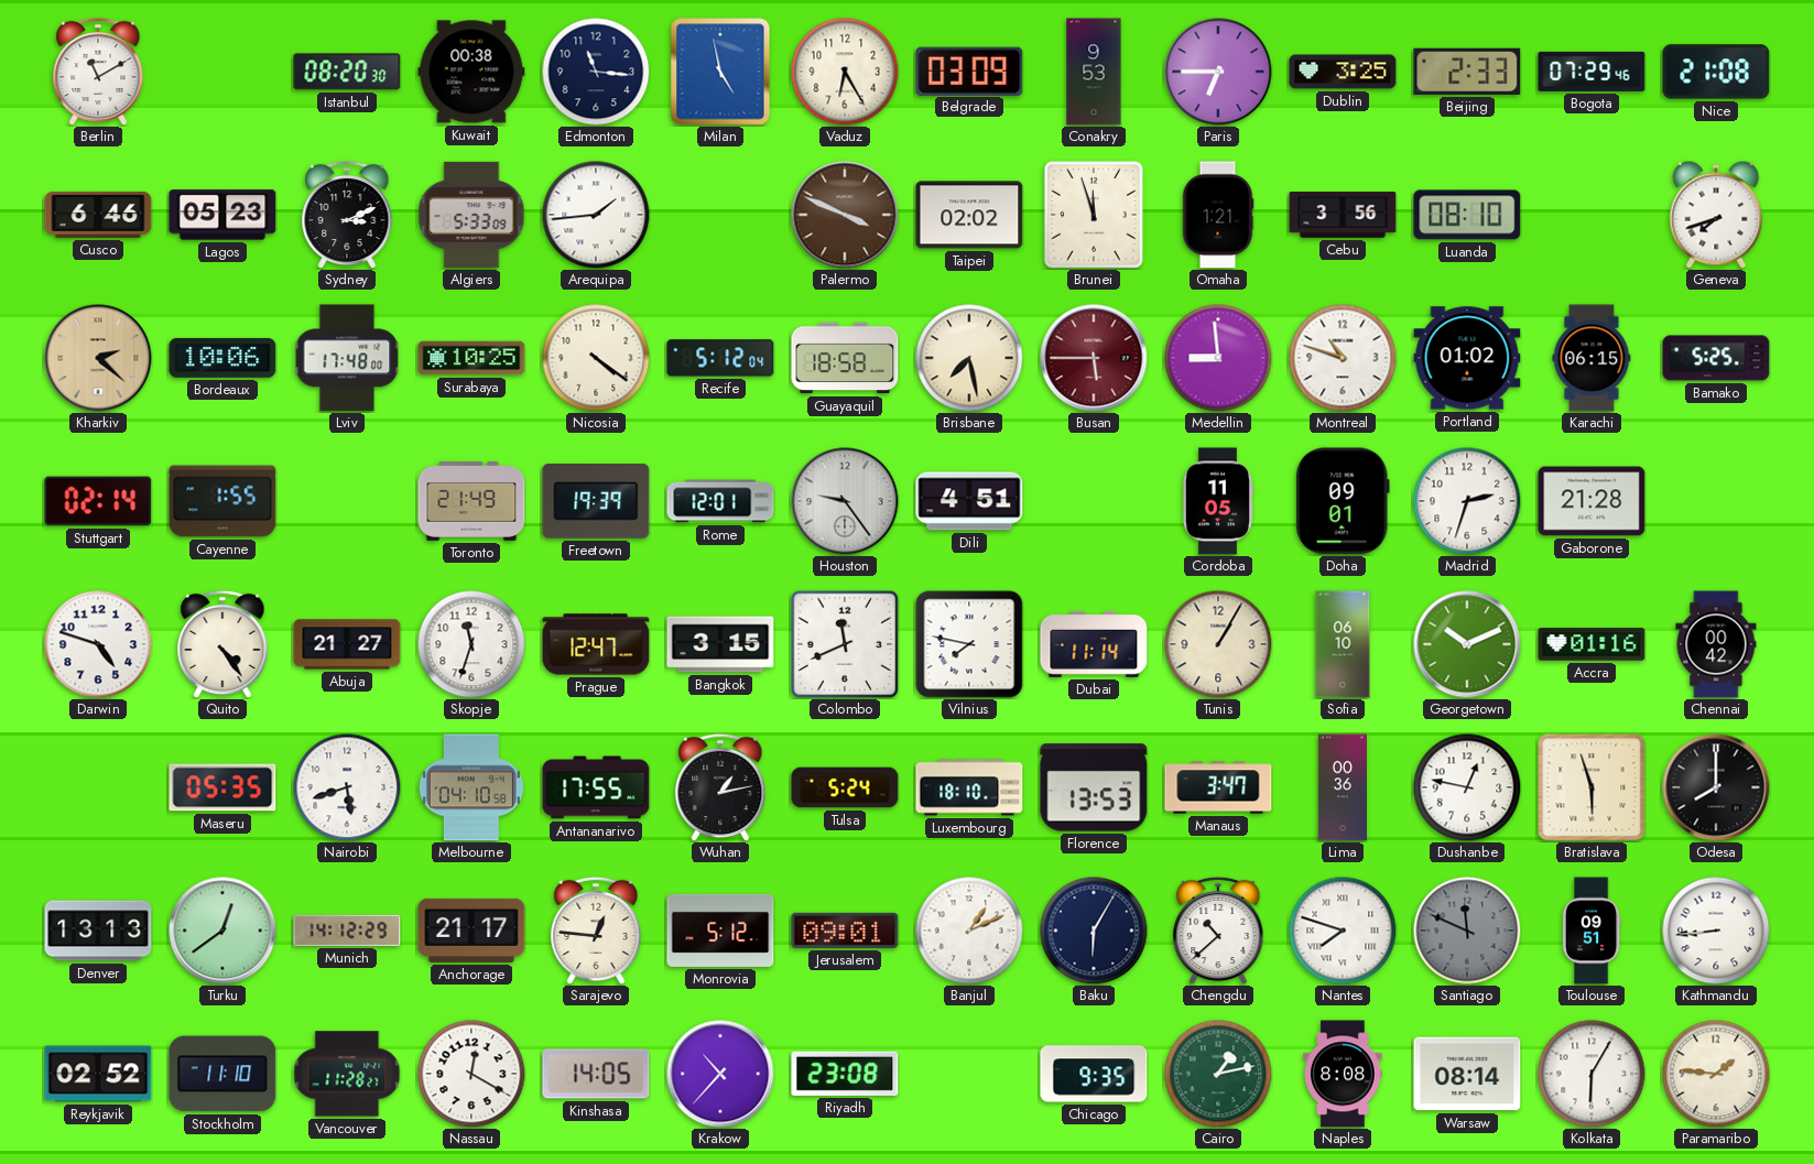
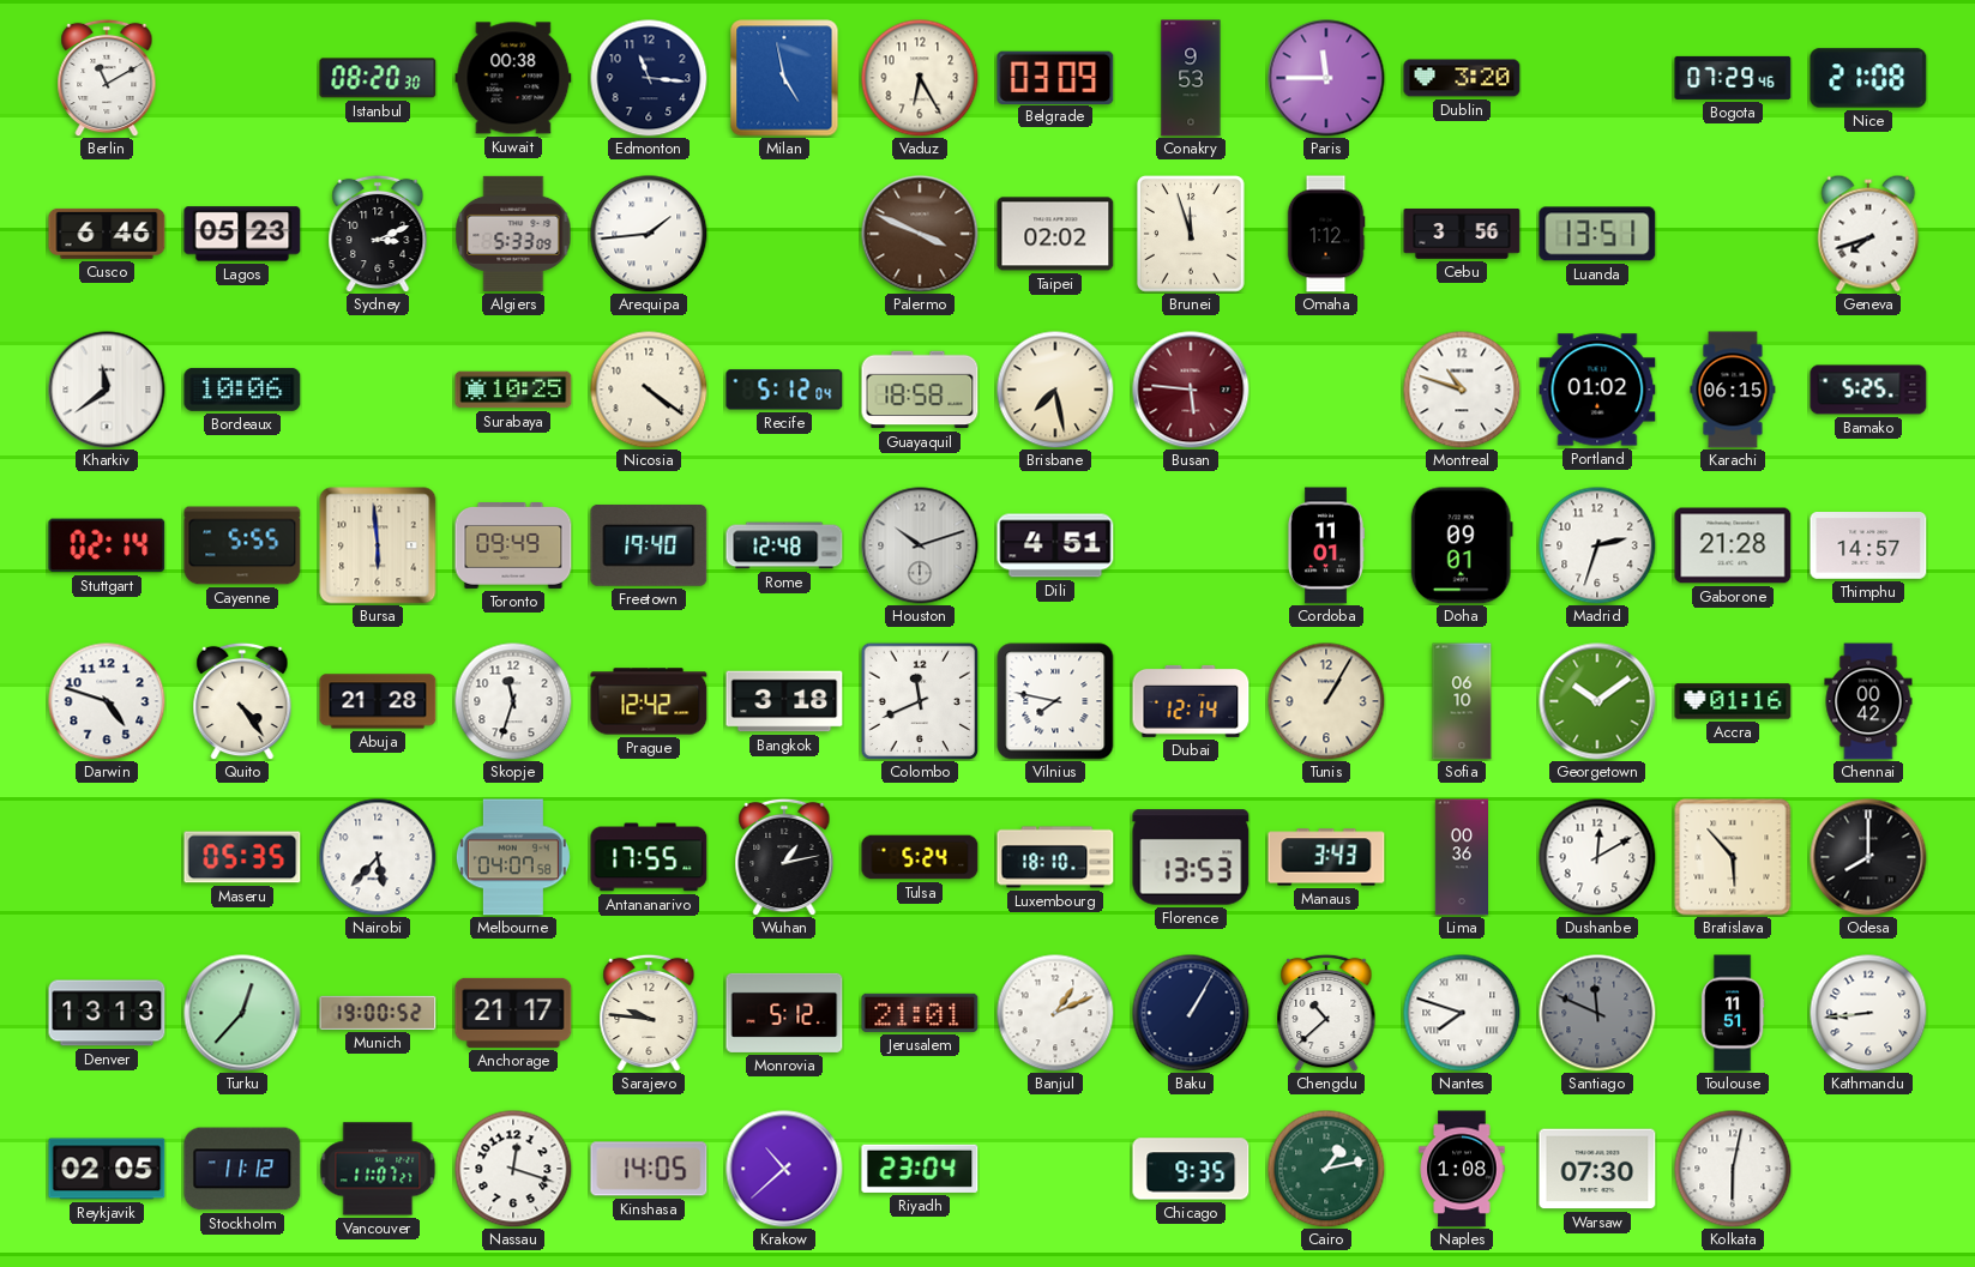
Paris: 6:45 -> 11:45
Dublin: 3:25 -> 3:20
Beijing: 2:33 -> none
Omaha: 1:21 -> 1:12
Luanda: 08:10 -> 13:51
Kharkiv: 2:22 -> 11:39
Kharkiv dial: champagne -> white
Lviv: 17:48 -> none
Busan: 5:45 -> 5:46
Medellin: 8:59 -> none
Cayenne: 1:55 -> 5:55
Bursa: none -> 5:59
Toronto: 21:49 -> 09:49
Freetown: 19:39 -> 19:40
Rome: 12:01 -> 12:48
Houston: 9:24 -> 10:12
Cordoba: 11:05 -> 11:01
Thimphu: none -> 14:57
Abuja: 21:27 -> 21:28
Prague: 12:47 -> 12:42
Bangkok: 3:15 -> 3:18
Dubai: 11:14 -> 12:14
Georgetown: 10:11 -> 10:09
Nairobi: 5:42 -> 5:37
Melbourne: 04:10 -> 04:07
Manaus: 3:47 -> 3:43
Dushanbe: 12:47 -> 12:10
Bratislava: 5:57 -> 5:53
Turku: 12:39 -> 12:37
Munich: 14:12 -> 19:00
Sarajevo: 12:46 -> 9:46
Jerusalem: 09:01 -> 21:01
Baku: 6:05 -> 1:05
Toulouse: 09:51 -> 11:51
Reykjavik: 02:52 -> 02:05
Stockholm: 11:10 -> 11:12
Vancouver: 11:28 -> 11:07
Nassau: 12:20 -> 12:18
Krakow: 10:37 -> 10:38
Riyadh: 23:08 -> 23:04
Naples: 8:08 -> 1:08
Warsaw: 08:14 -> 07:30
Kolkata: 6:05 -> 6:02
Paramaribo: 1:46 -> none
